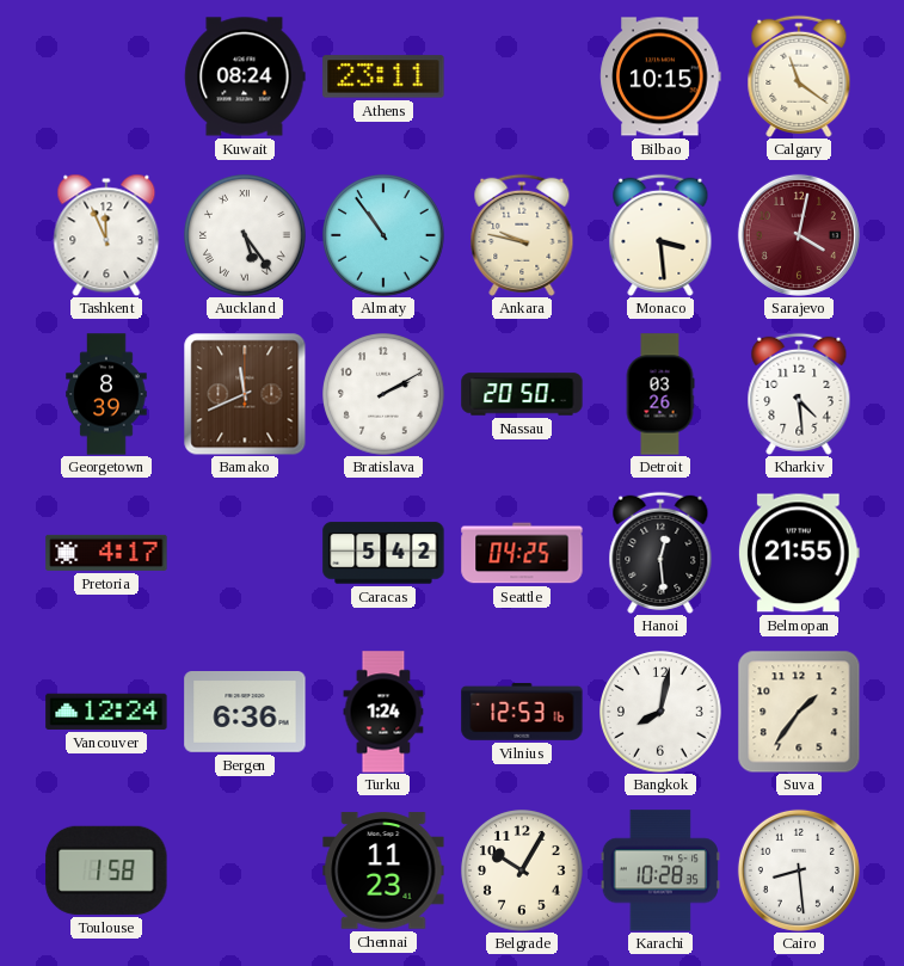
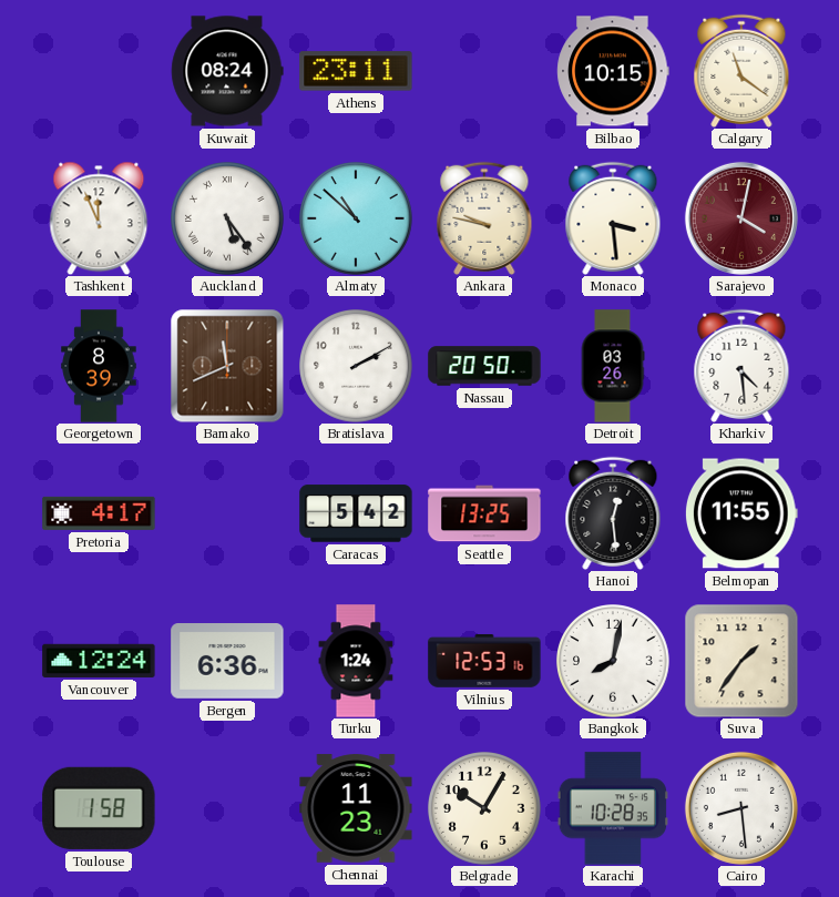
Almaty: 10:54 -> 10:52
Seattle: 04:25 -> 13:25
Belmopan: 21:55 -> 11:55
